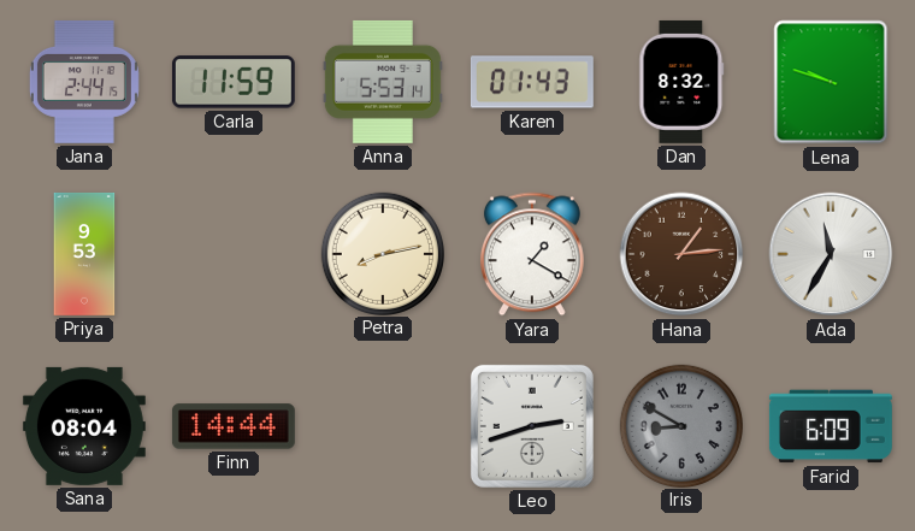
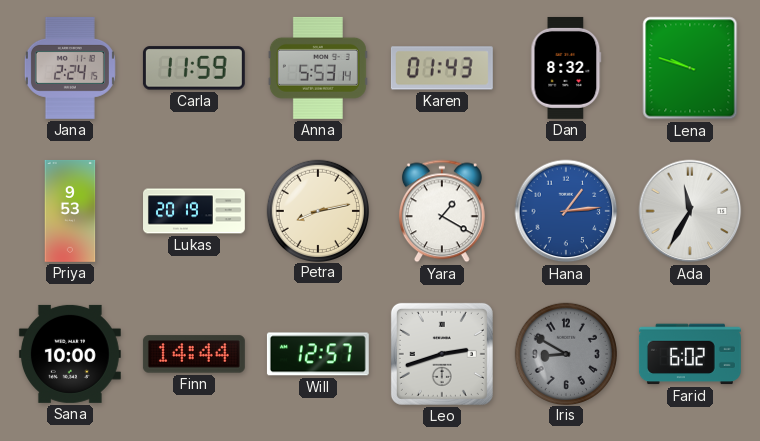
Jana: 2:44 -> 2:24
Lukas: none -> 20:19
Hana dial: brown -> blue
Sana: 08:04 -> 10:00
Will: none -> 12:57
Farid: 6:09 -> 6:02
